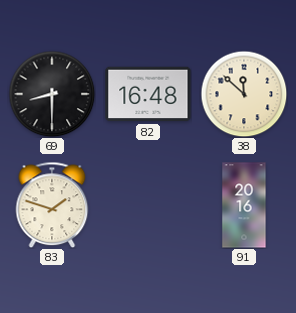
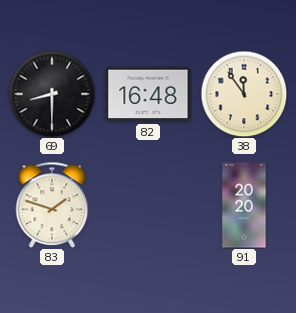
38: 11:52 -> 11:54
91: 20:16 -> 20:20
